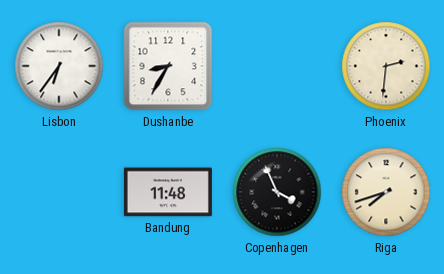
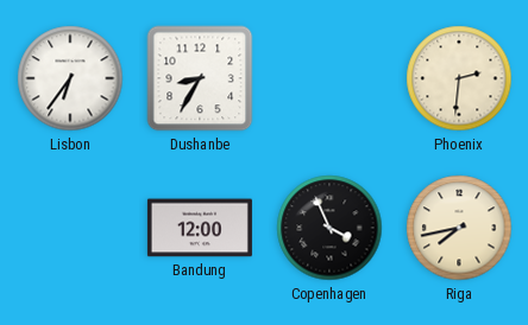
Bandung: 11:48 -> 12:00
Riga: 7:42 -> 7:43
